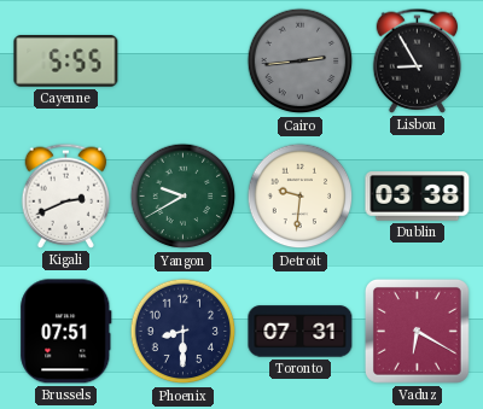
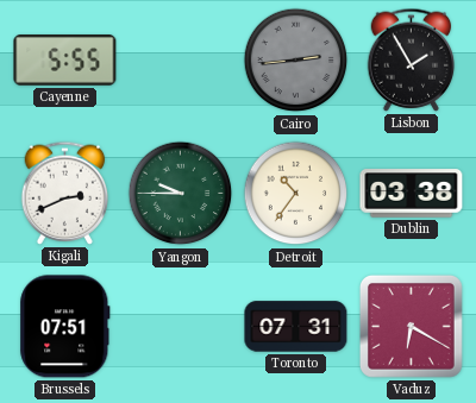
Lisbon: 8:55 -> 1:55
Yangon: 9:40 -> 9:45
Detroit: 9:31 -> 10:36
Phoenix: 8:30 -> none
